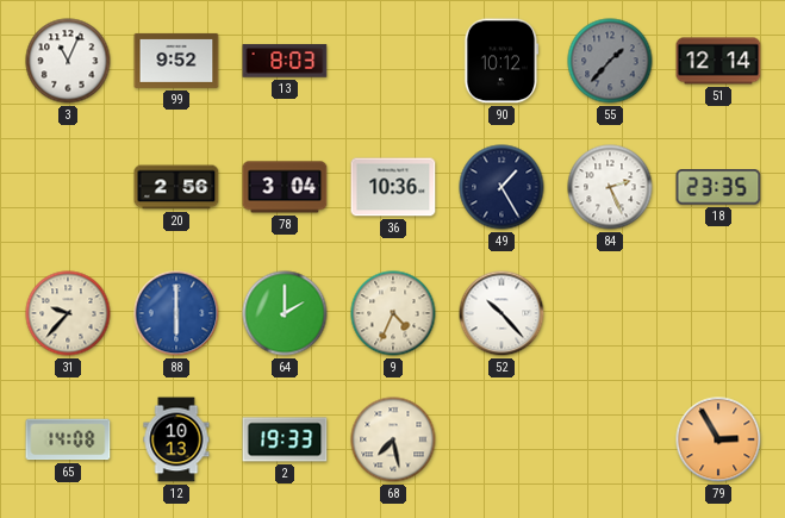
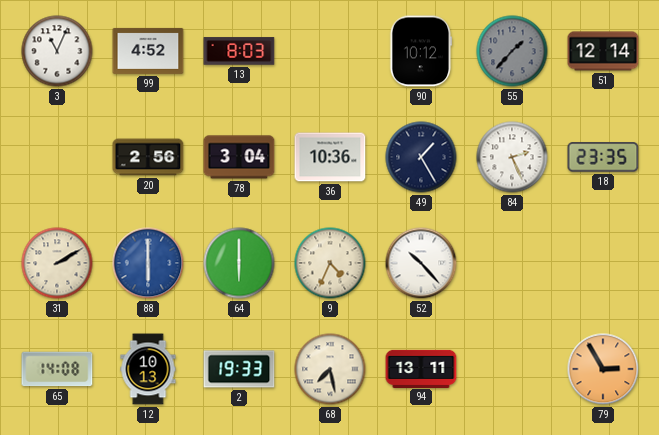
99: 9:52 -> 4:52
31: 9:37 -> 2:10
64: 2:00 -> 6:00
94: none -> 13:11
